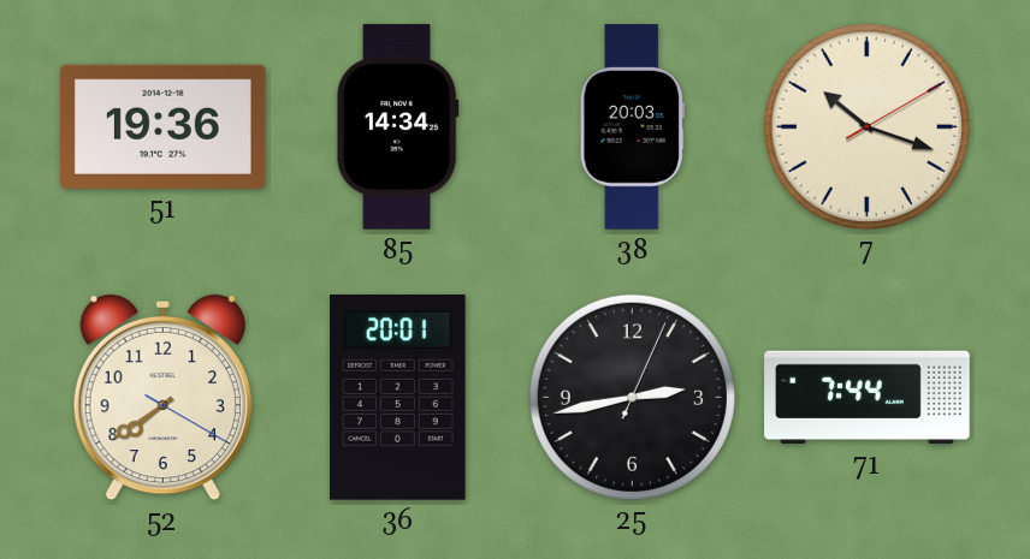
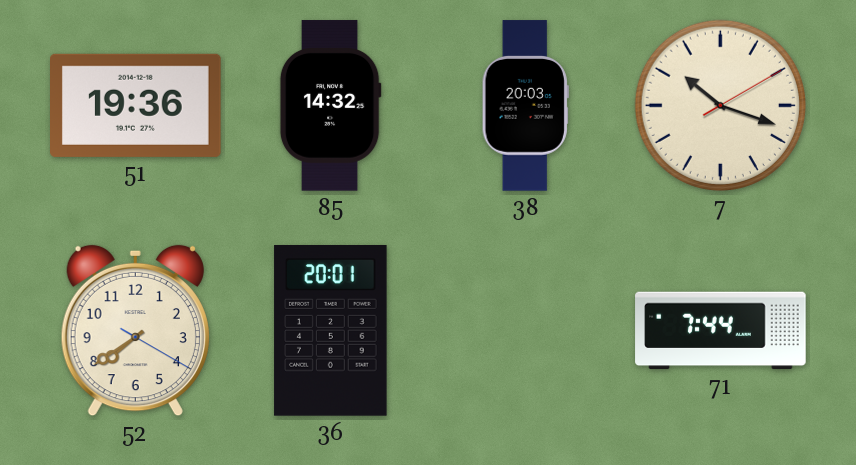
85: 14:34 -> 14:32
25: 2:43 -> none
